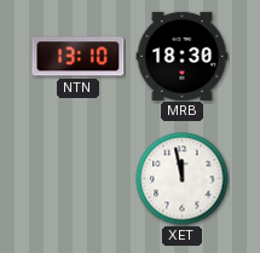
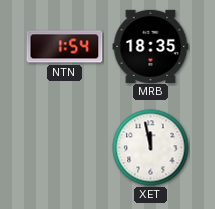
NTN: 13:10 -> 1:54
MRB: 18:30 -> 18:35
